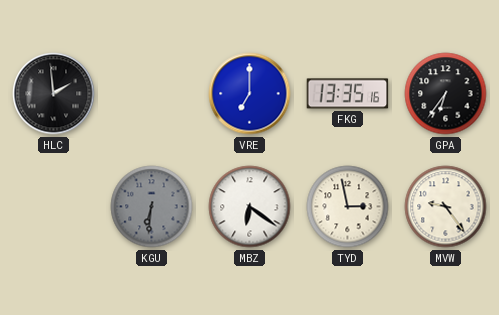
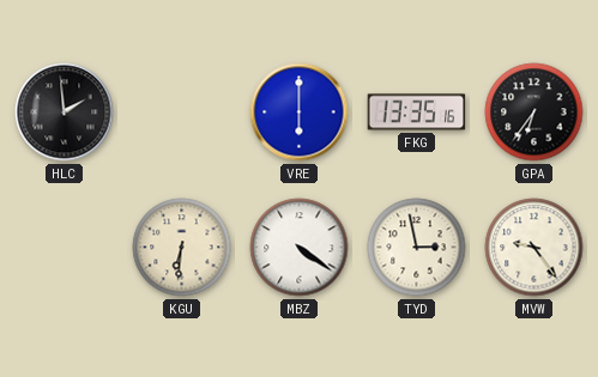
VRE: 7:00 -> 6:00
KGU dial: grey -> cream
MBZ: 6:21 -> 4:21
